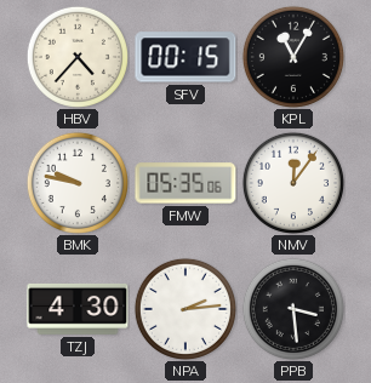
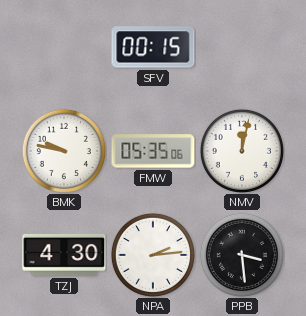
HBV: 4:37 -> none
KPL: 11:05 -> none
NMV: 12:06 -> 12:02
